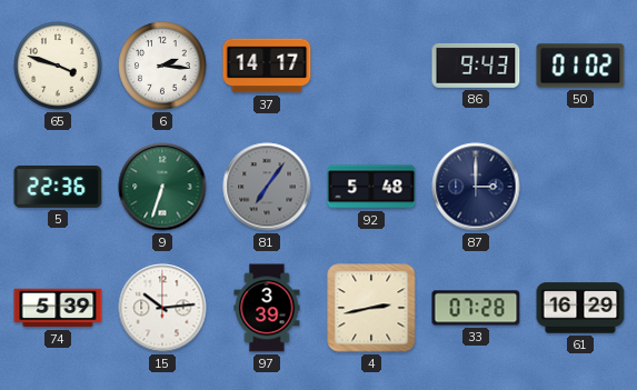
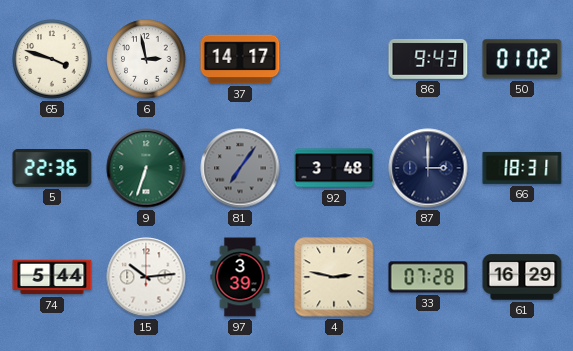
6: 2:16 -> 2:58
92: 5:48 -> 3:48
66: none -> 18:31
74: 5:39 -> 5:44
4: 2:43 -> 2:47
